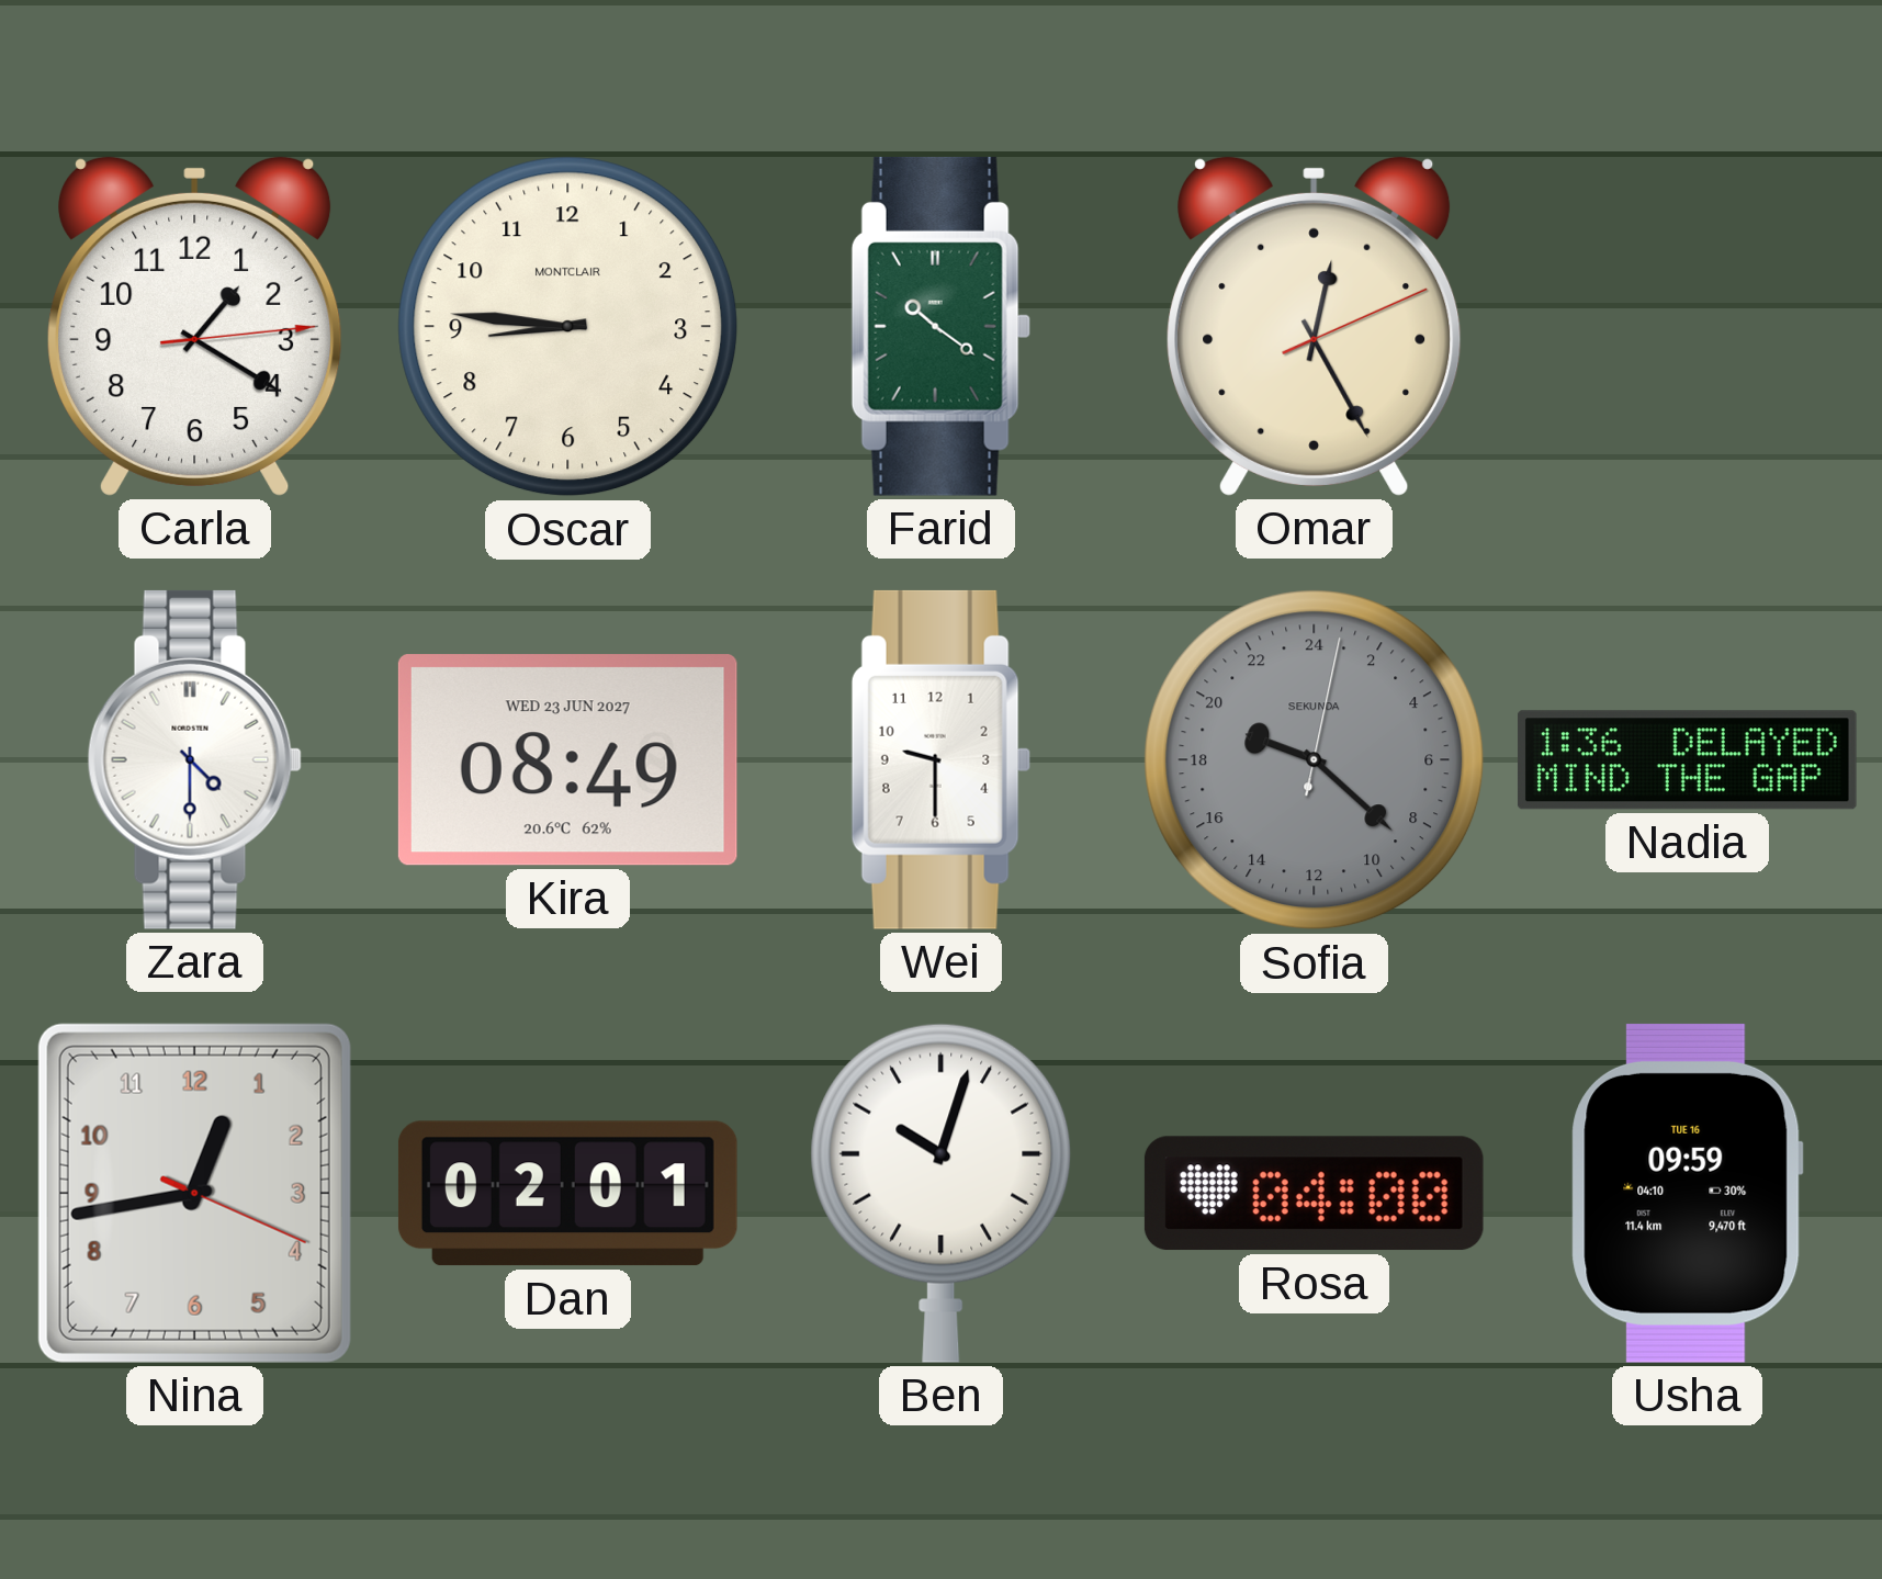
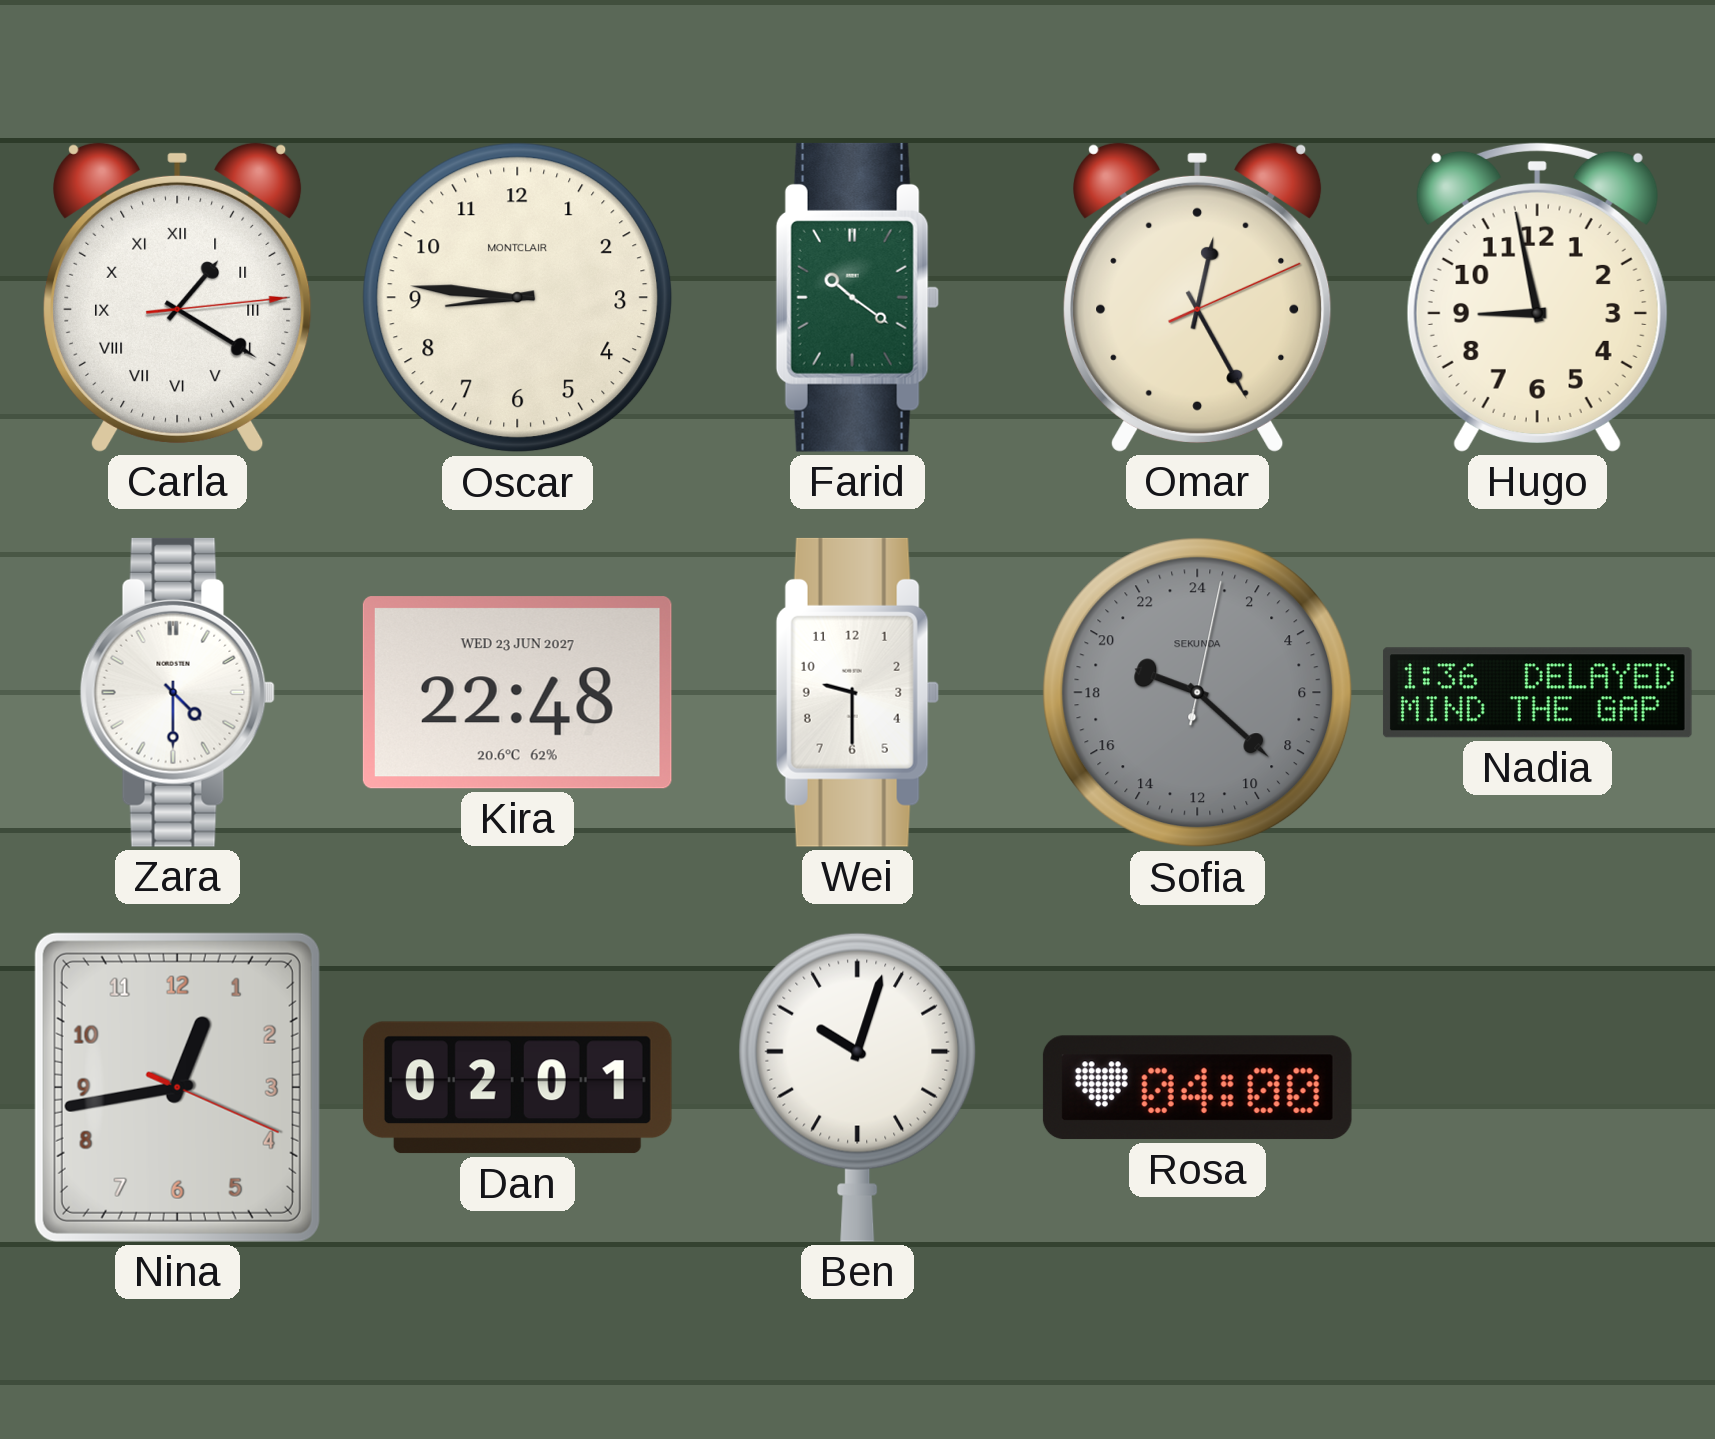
Carla numerals: Arabic -> Roman
Hugo: none -> 8:58
Kira: 08:49 -> 22:48
Usha: 09:59 -> none
